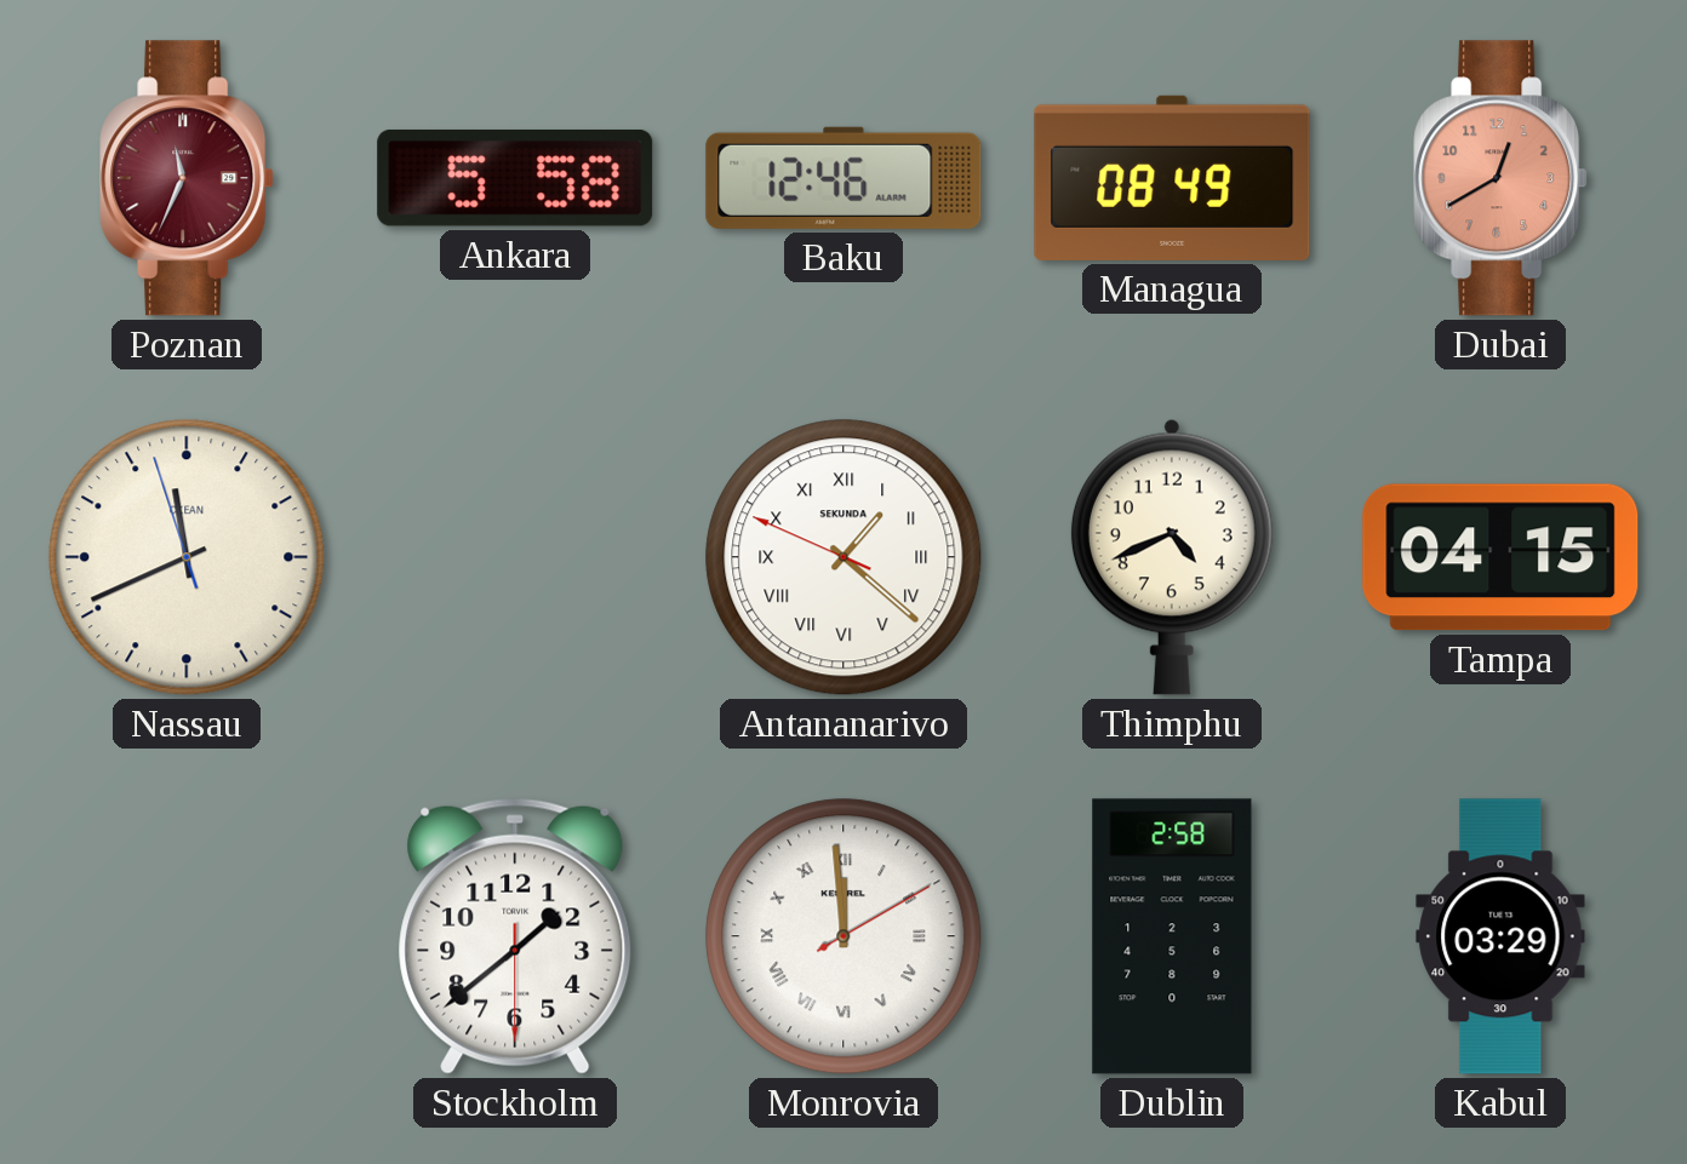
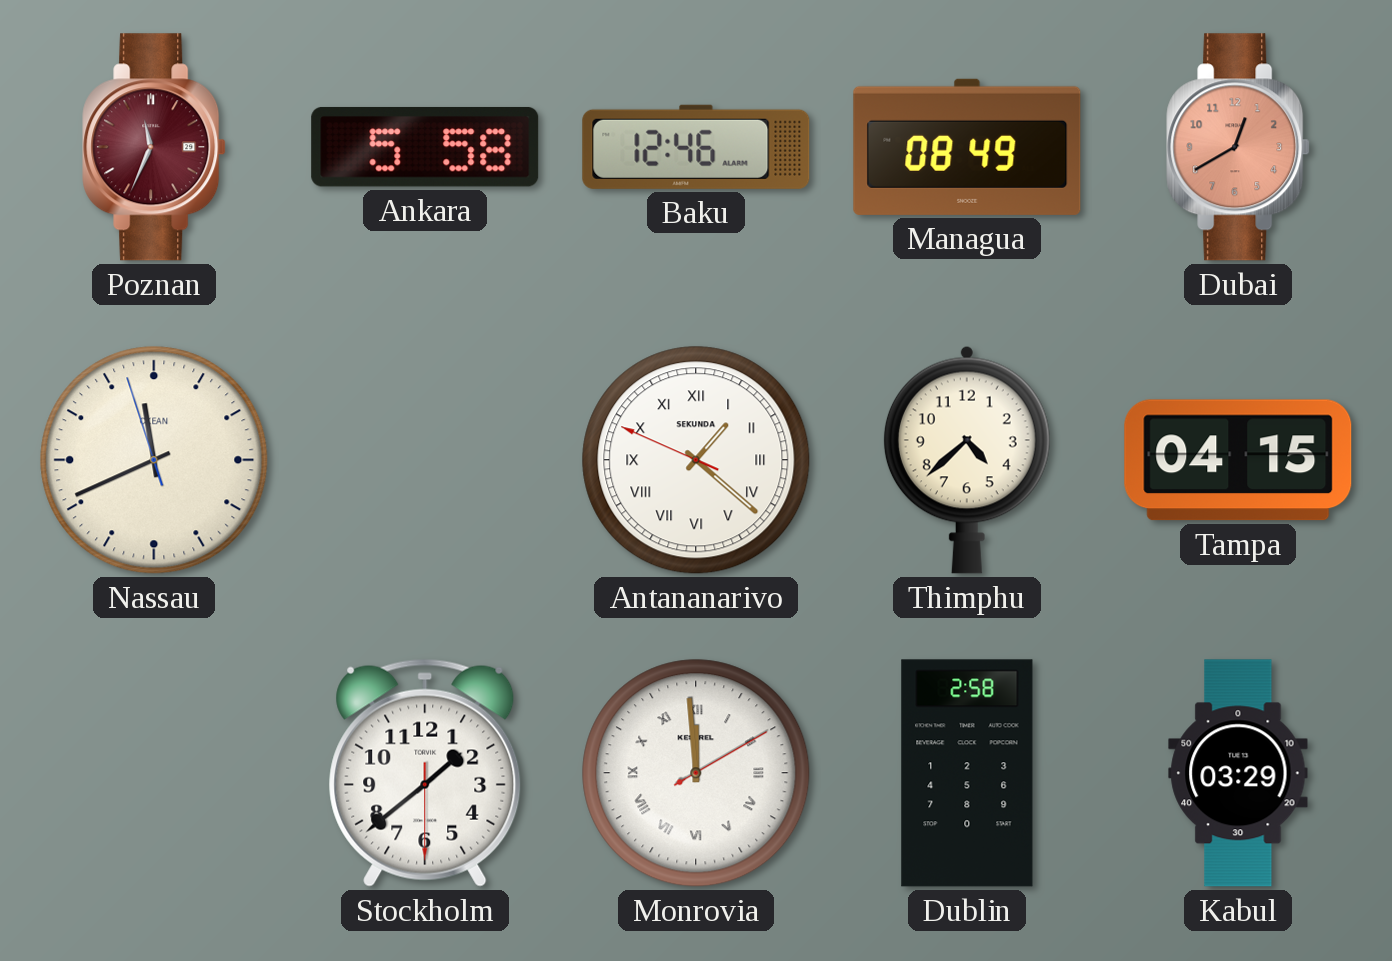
Thimphu: 4:41 -> 4:38
